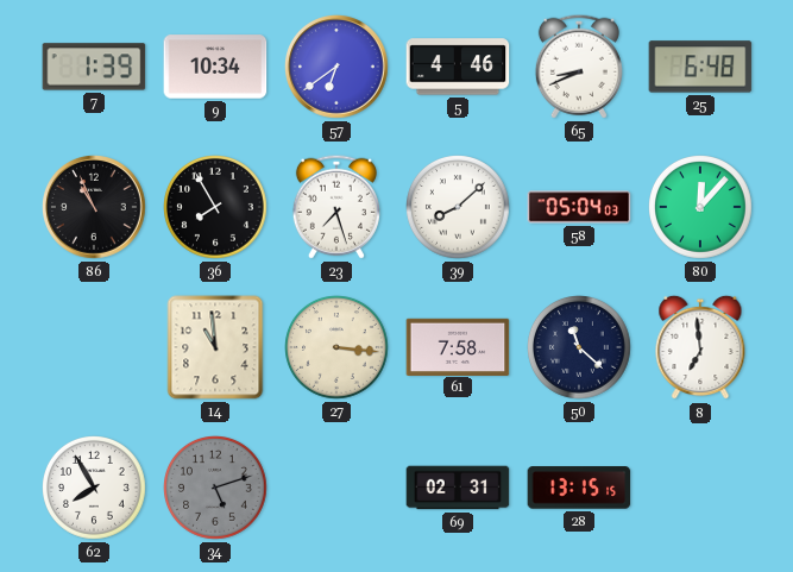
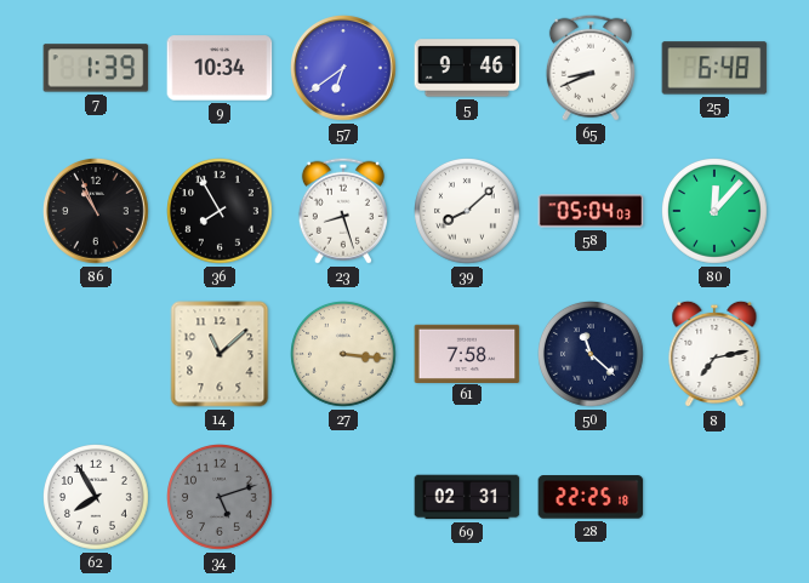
5: 4:46 -> 9:46
23: 7:27 -> 8:27
14: 10:59 -> 11:08
8: 6:59 -> 7:13
28: 13:15 -> 22:25
